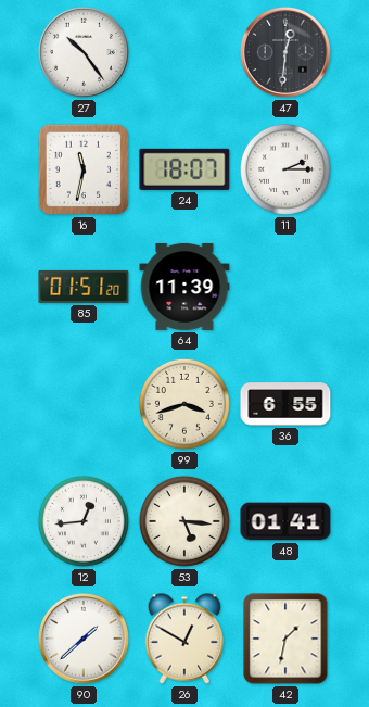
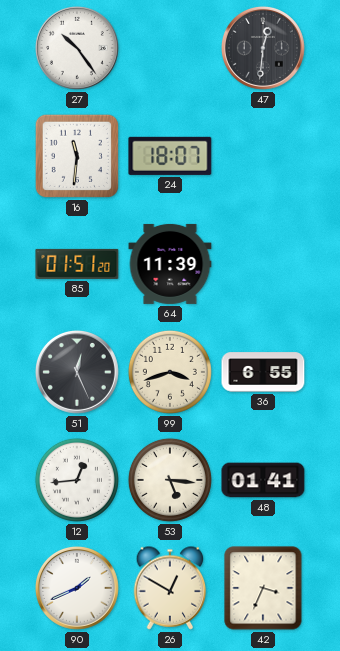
16: 11:32 -> 11:31
11: 2:15 -> none
51: none -> 12:26
90: 1:38 -> 1:41
42: 1:32 -> 3:34
